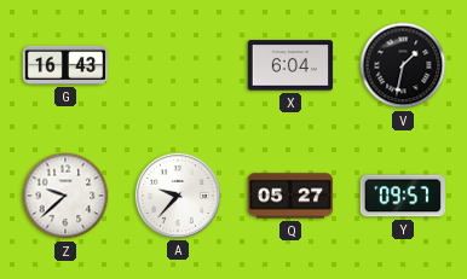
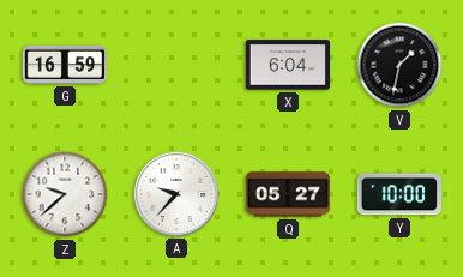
G: 16:43 -> 16:59
Y: 09:57 -> 10:00
